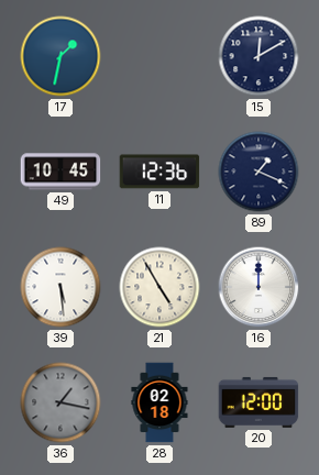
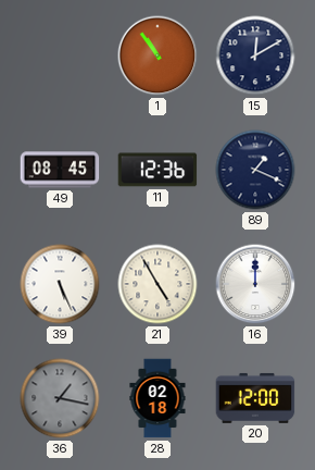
17: 1:32 -> none
1: none -> 10:54
49: 10:45 -> 08:45
39: 5:29 -> 5:26
